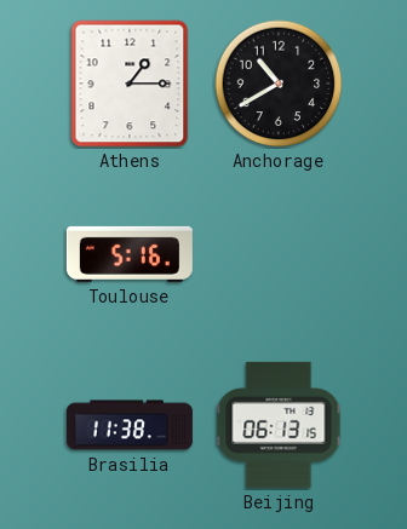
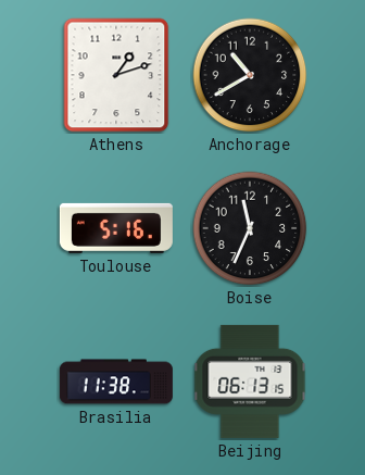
Athens: 1:15 -> 1:12
Boise: none -> 11:34
